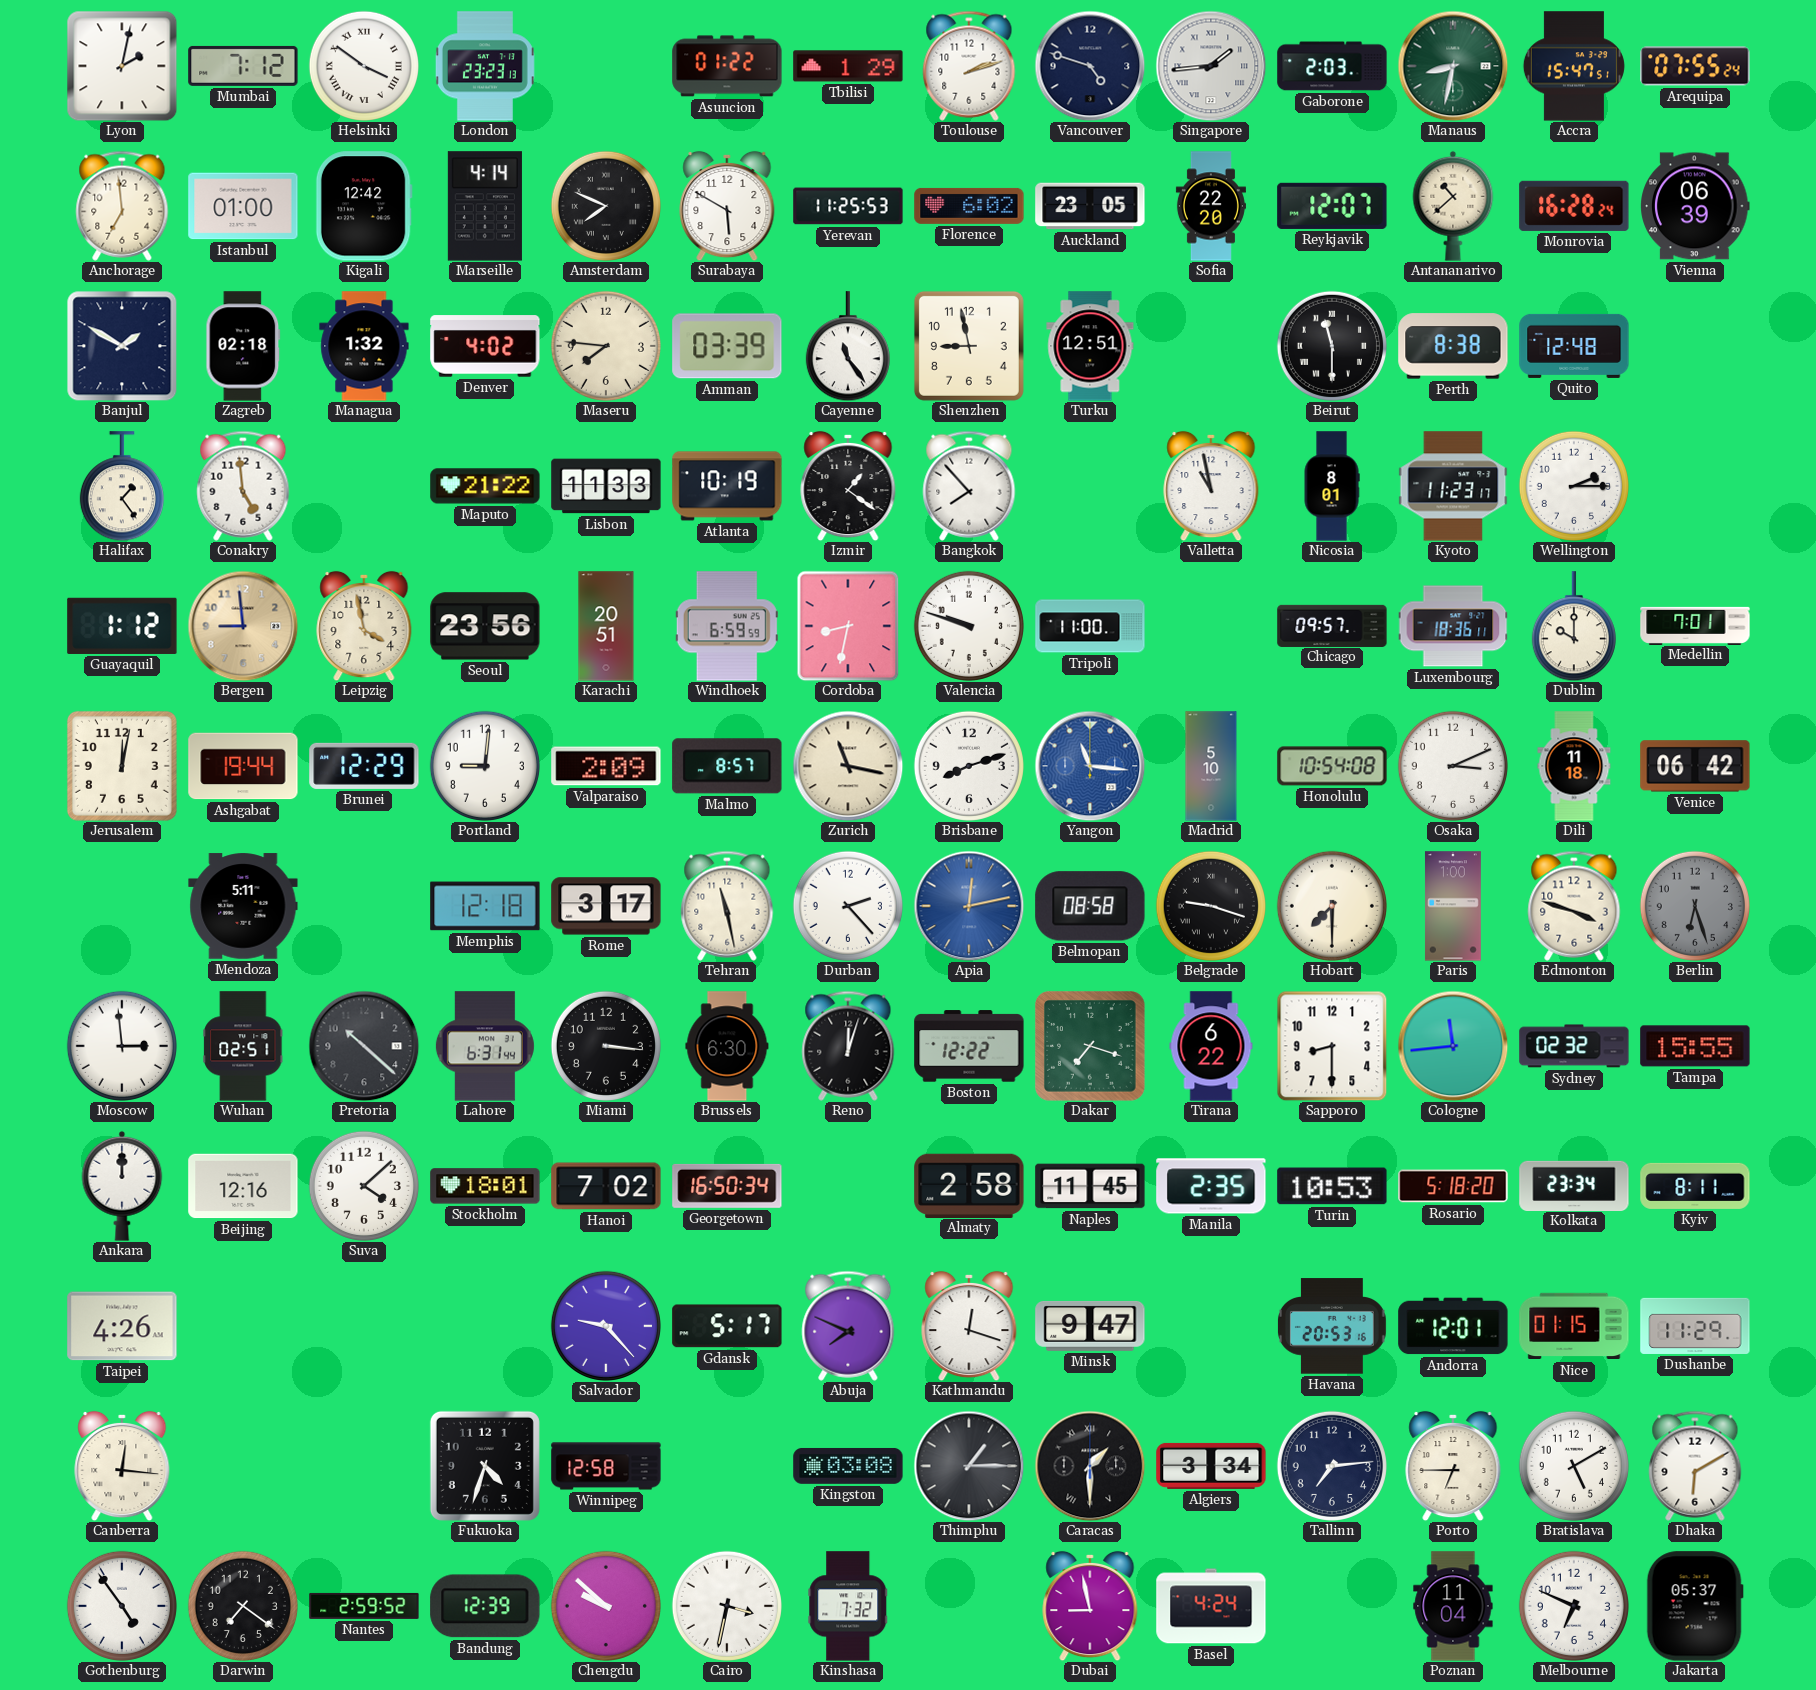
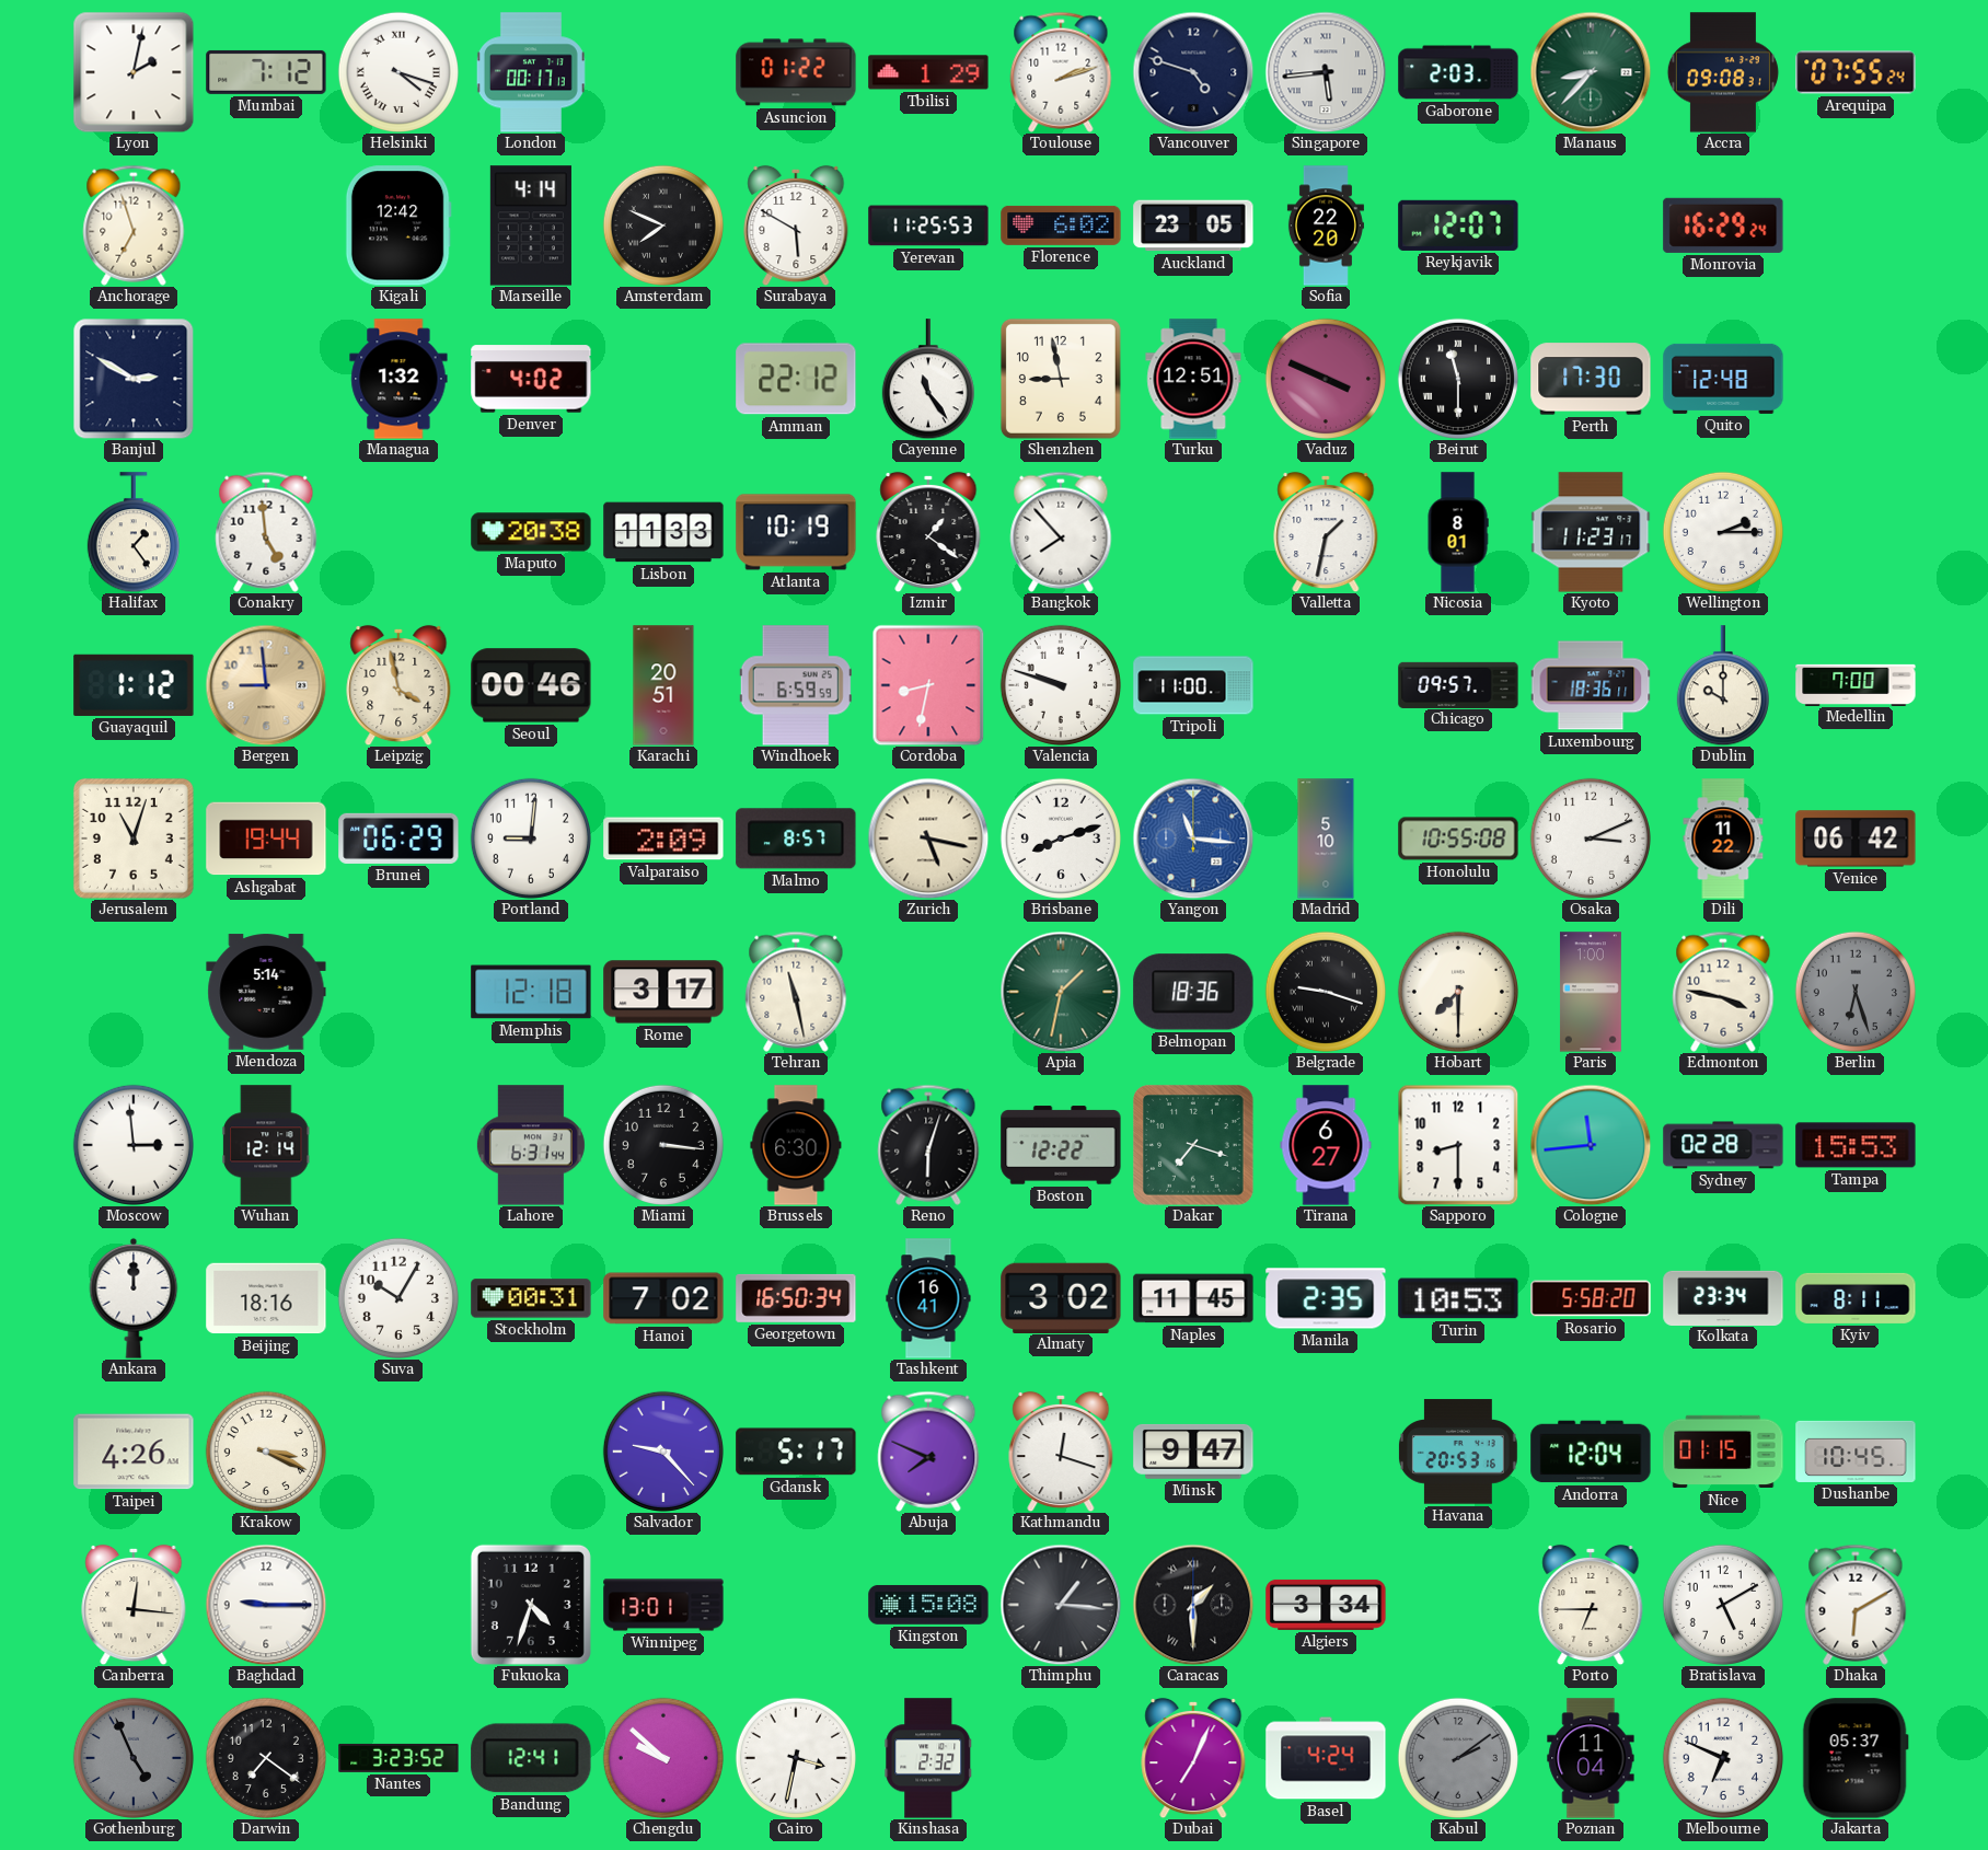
Helsinki: 3:51 -> 4:18
London: 23:23 -> 00:17
Singapore: 1:44 -> 5:44
Manaus: 8:32 -> 8:37
Accra: 15:47 -> 09:08
Anchorage: 6:59 -> 6:57
Istanbul: 01:00 -> none
Antananarivo: 10:38 -> none
Monrovia: 16:28 -> 16:29
Vienna: 06:39 -> none
Banjul: 1:50 -> 2:50
Zagreb: 02:18 -> none
Maseru: 7:46 -> none
Amman: 03:39 -> 22:12
Vaduz: none -> 3:49
Perth: 8:38 -> 17:30
Maputo: 21:22 -> 20:38
Valletta: 10:58 -> 1:32
Seoul: 23:56 -> 00:46
Medellin: 7:01 -> 7:00
Jerusalem: 12:02 -> 11:03
Brunei: 12:29 -> 06:29
Zurich: 11:17 -> 5:17
Honolulu: 10:54 -> 10:55
Dili: 11:18 -> 11:22
Mendoza: 5:11 -> 5:14
Durban: 2:23 -> none
Apia: 12:13 -> 1:32
Apia dial: blue -> green
Belmopan: 08:58 -> 18:36
Edmonton: 3:48 -> 3:47
Wuhan: 02:51 -> 12:14
Pretoria: 10:22 -> none
Reno: 12:03 -> 6:03
Tirana: 6:22 -> 6:27
Sydney: 02:32 -> 02:28
Tampa: 15:55 -> 15:53
Beijing: 12:16 -> 18:16
Suva: 4:08 -> 10:05
Stockholm: 18:01 -> 00:31
Tashkent: none -> 16:41
Almaty: 2:58 -> 3:02
Rosario: 5:18 -> 5:58
Krakow: none -> 3:19
Andorra: 12:01 -> 12:04
Dushanbe: 11:29 -> 10:45
Baghdad: none -> 9:15
Winnipeg: 12:58 -> 13:01
Kingston: 03:08 -> 15:08
Thimphu: 1:15 -> 1:16
Tallinn: 7:14 -> none
Gothenburg: 4:54 -> 4:56
Gothenburg dial: white -> grey
Nantes: 2:59 -> 3:23
Bandung: 12:39 -> 12:41
Kinshasa: 7:32 -> 2:32
Dubai: 8:58 -> 7:04
Kabul: none -> 2:09
